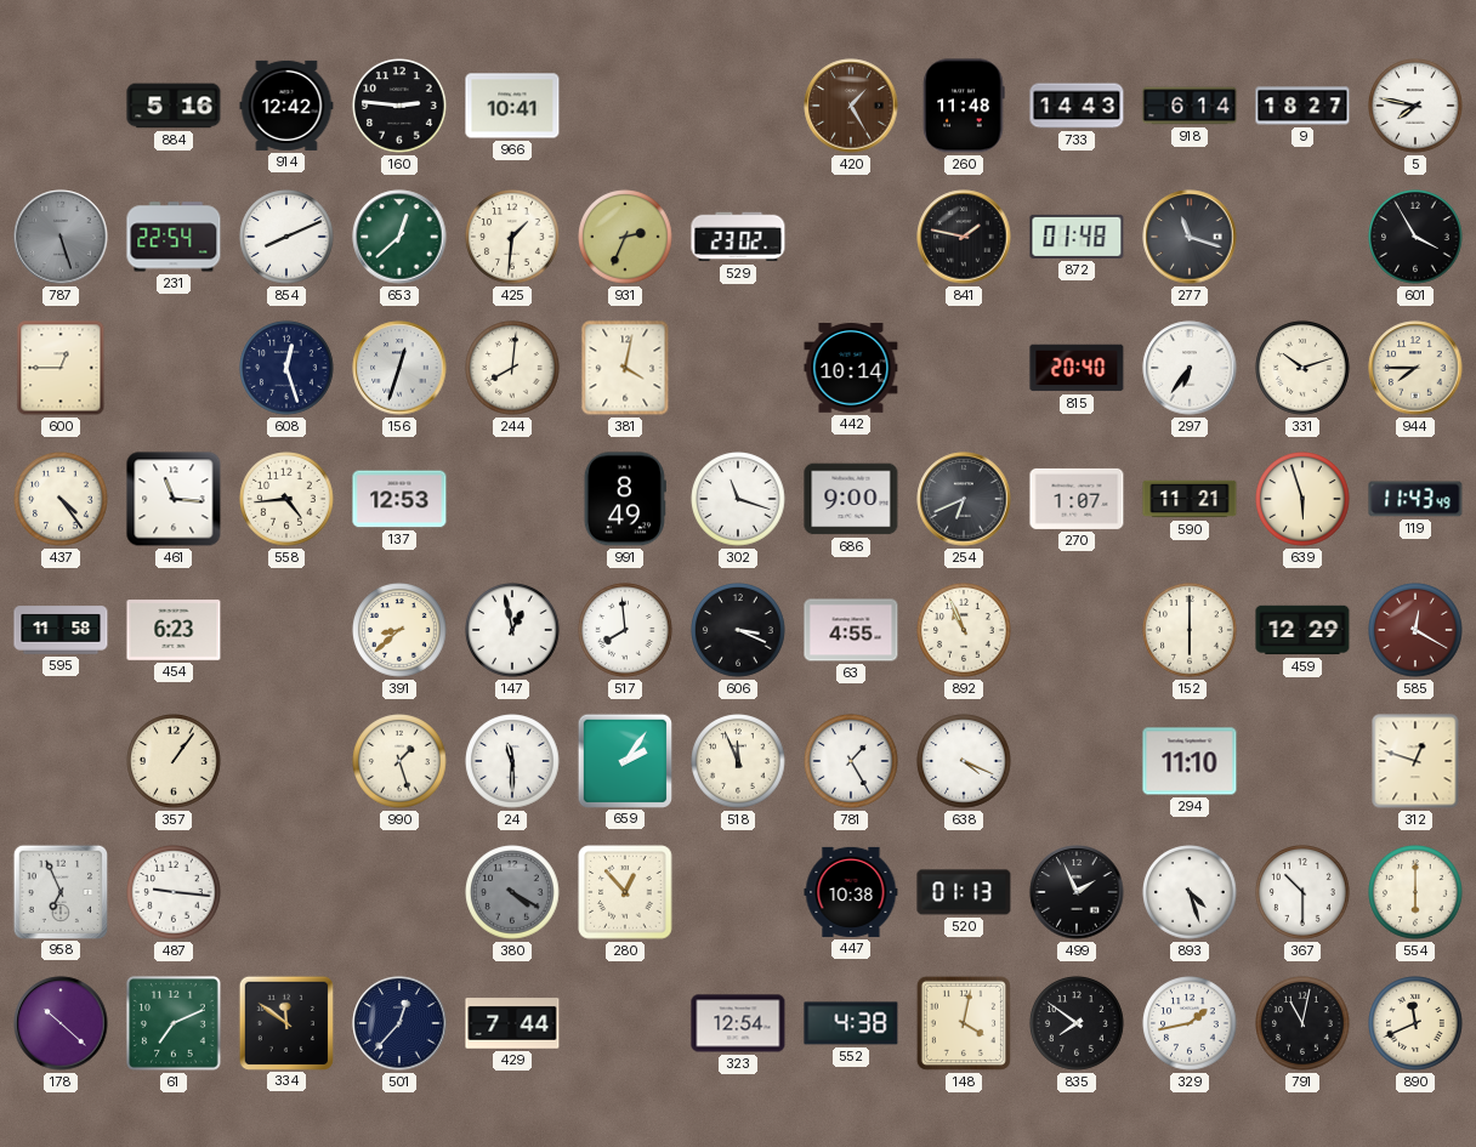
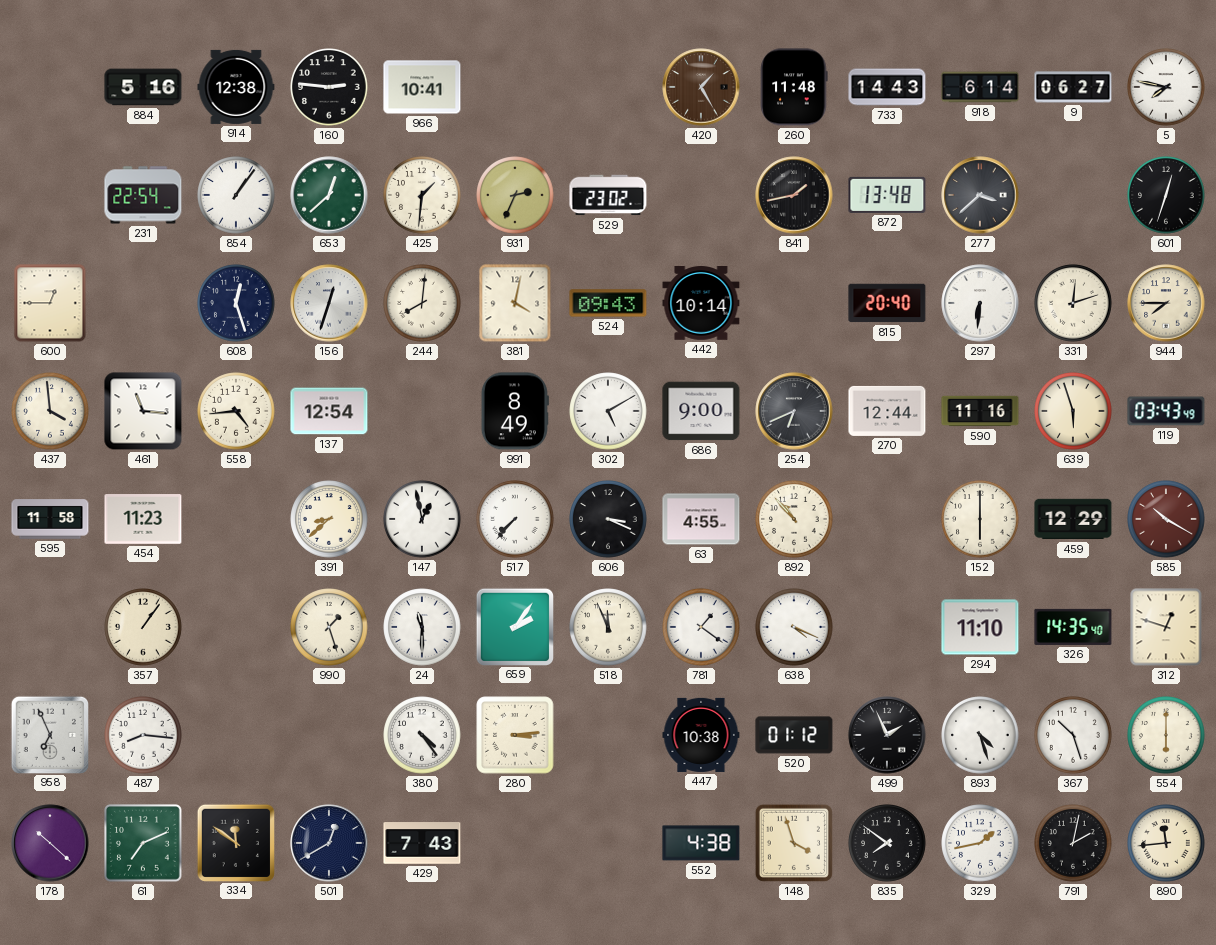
914: 12:42 -> 12:38
9: 18:27 -> 06:27
787: 5:27 -> none
854: 8:11 -> 1:06
841: 1:47 -> 1:43
872: 01:48 -> 13:48
277: 11:18 -> 3:38
601: 3:55 -> 12:33
524: none -> 09:43
297: 6:36 -> 6:31
331: 10:12 -> 12:12
437: 4:24 -> 3:59
137: 12:53 -> 12:54
302: 11:18 -> 5:10
270: 1:07 -> 12:44
590: 11:21 -> 11:16
119: 11:43 -> 03:43
454: 6:23 -> 11:23
517: 7:59 -> 7:37
892: 10:56 -> 10:53
585: 12:20 -> 10:20
781: 1:25 -> 1:21
326: none -> 14:35
487: 9:16 -> 8:16
380: 4:20 -> 4:24
380 dial: grey -> white
280: 12:53 -> 3:14
520: 01:13 -> 01:12
367: 10:30 -> 10:27
501: 12:37 -> 12:40
429: 7:44 -> 7:43
323: 12:54 -> none
148: 4:02 -> 3:57
791: 11:02 -> 2:02
890: 11:41 -> 11:44
